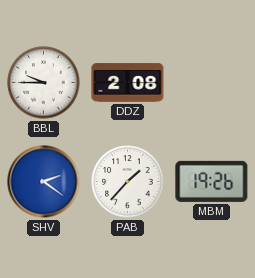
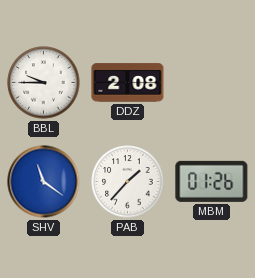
SHV: 2:21 -> 11:21
MBM: 19:26 -> 01:26
